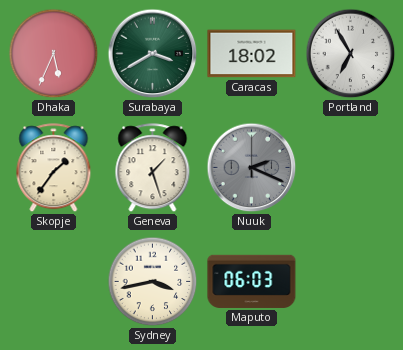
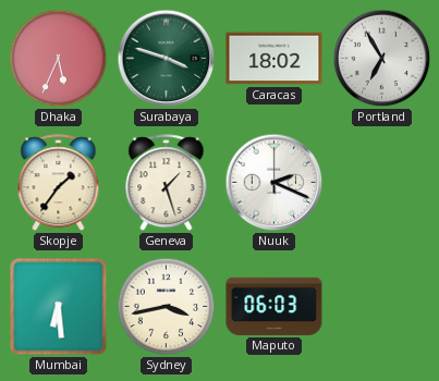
Surabaya: 3:40 -> 3:48
Nuuk dial: grey -> white
Mumbai: none -> 6:29
